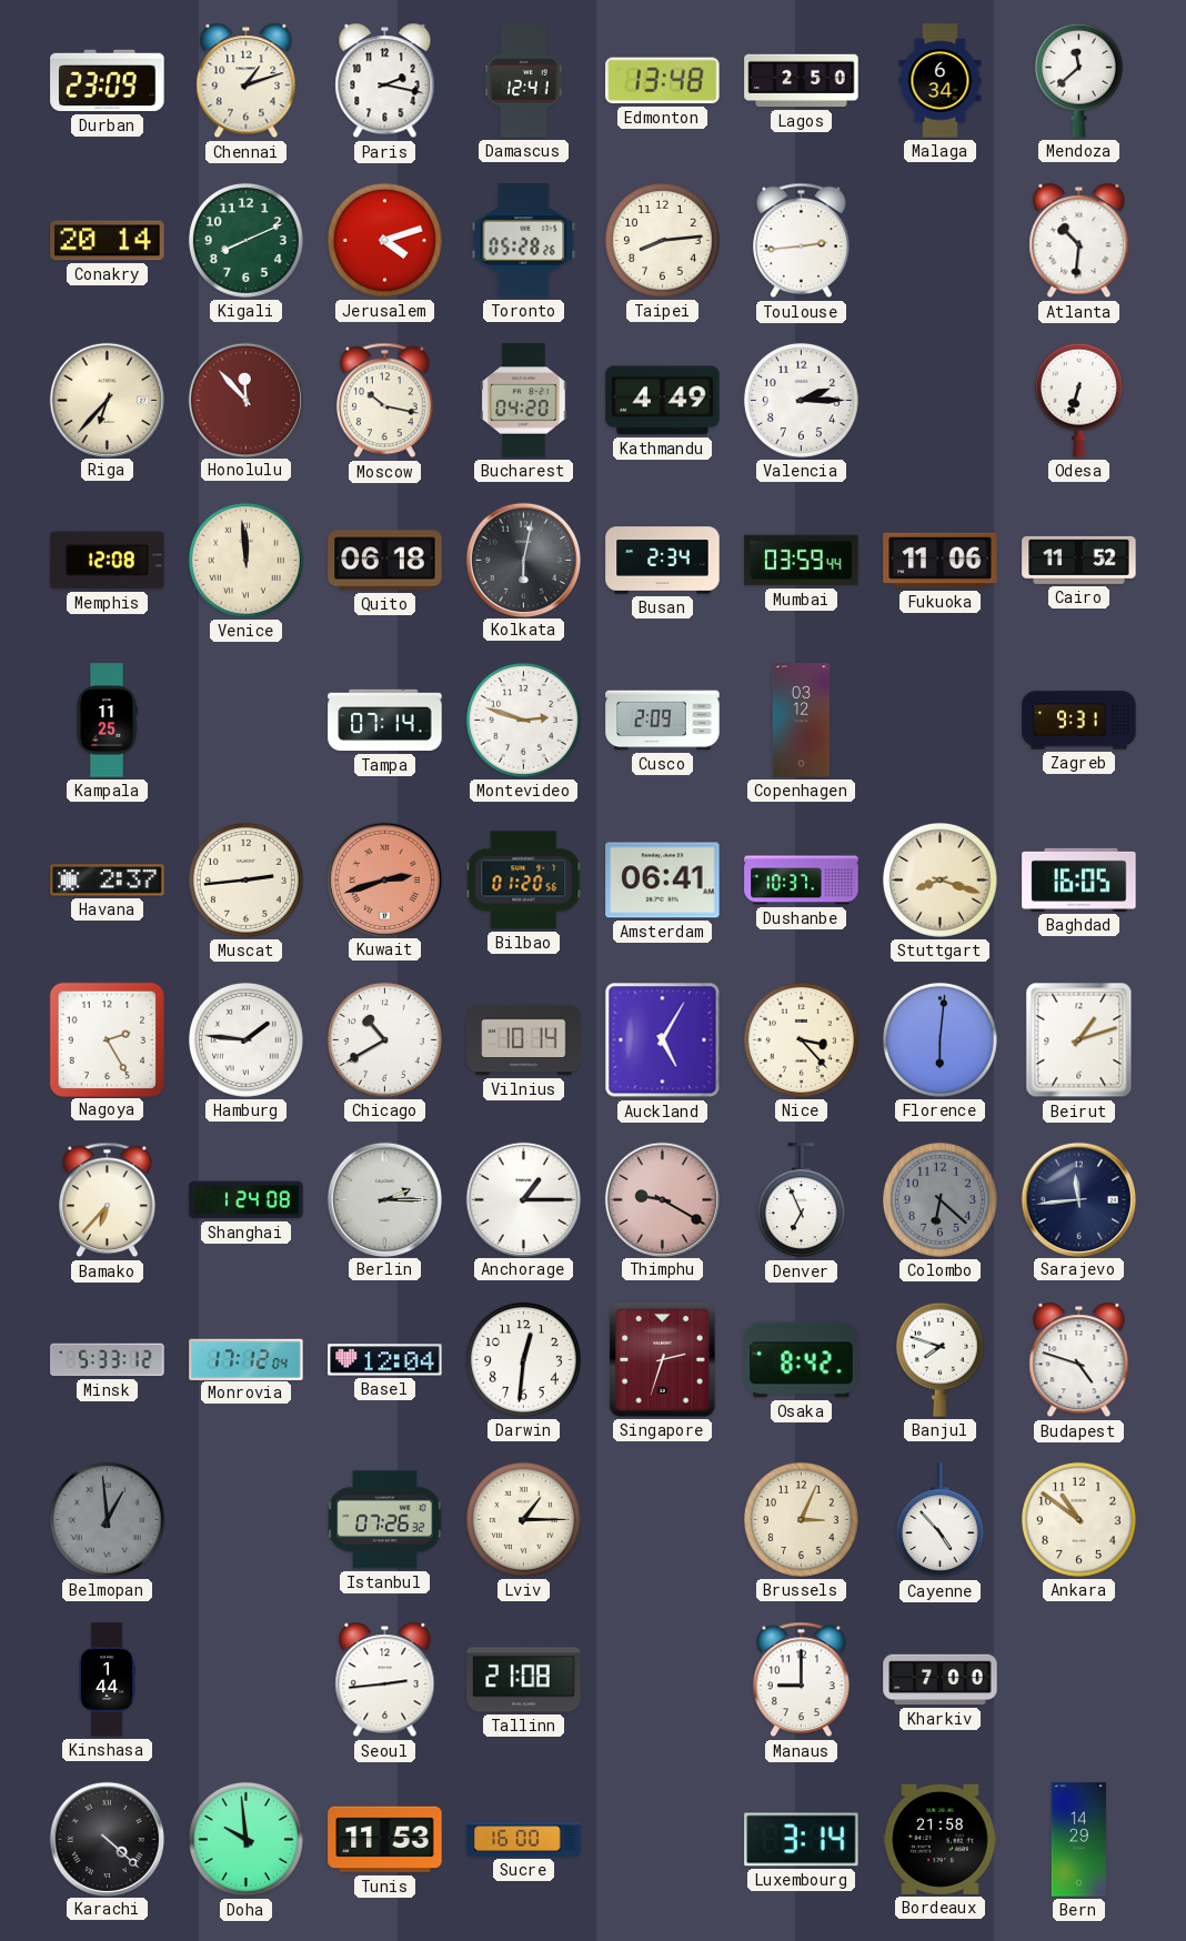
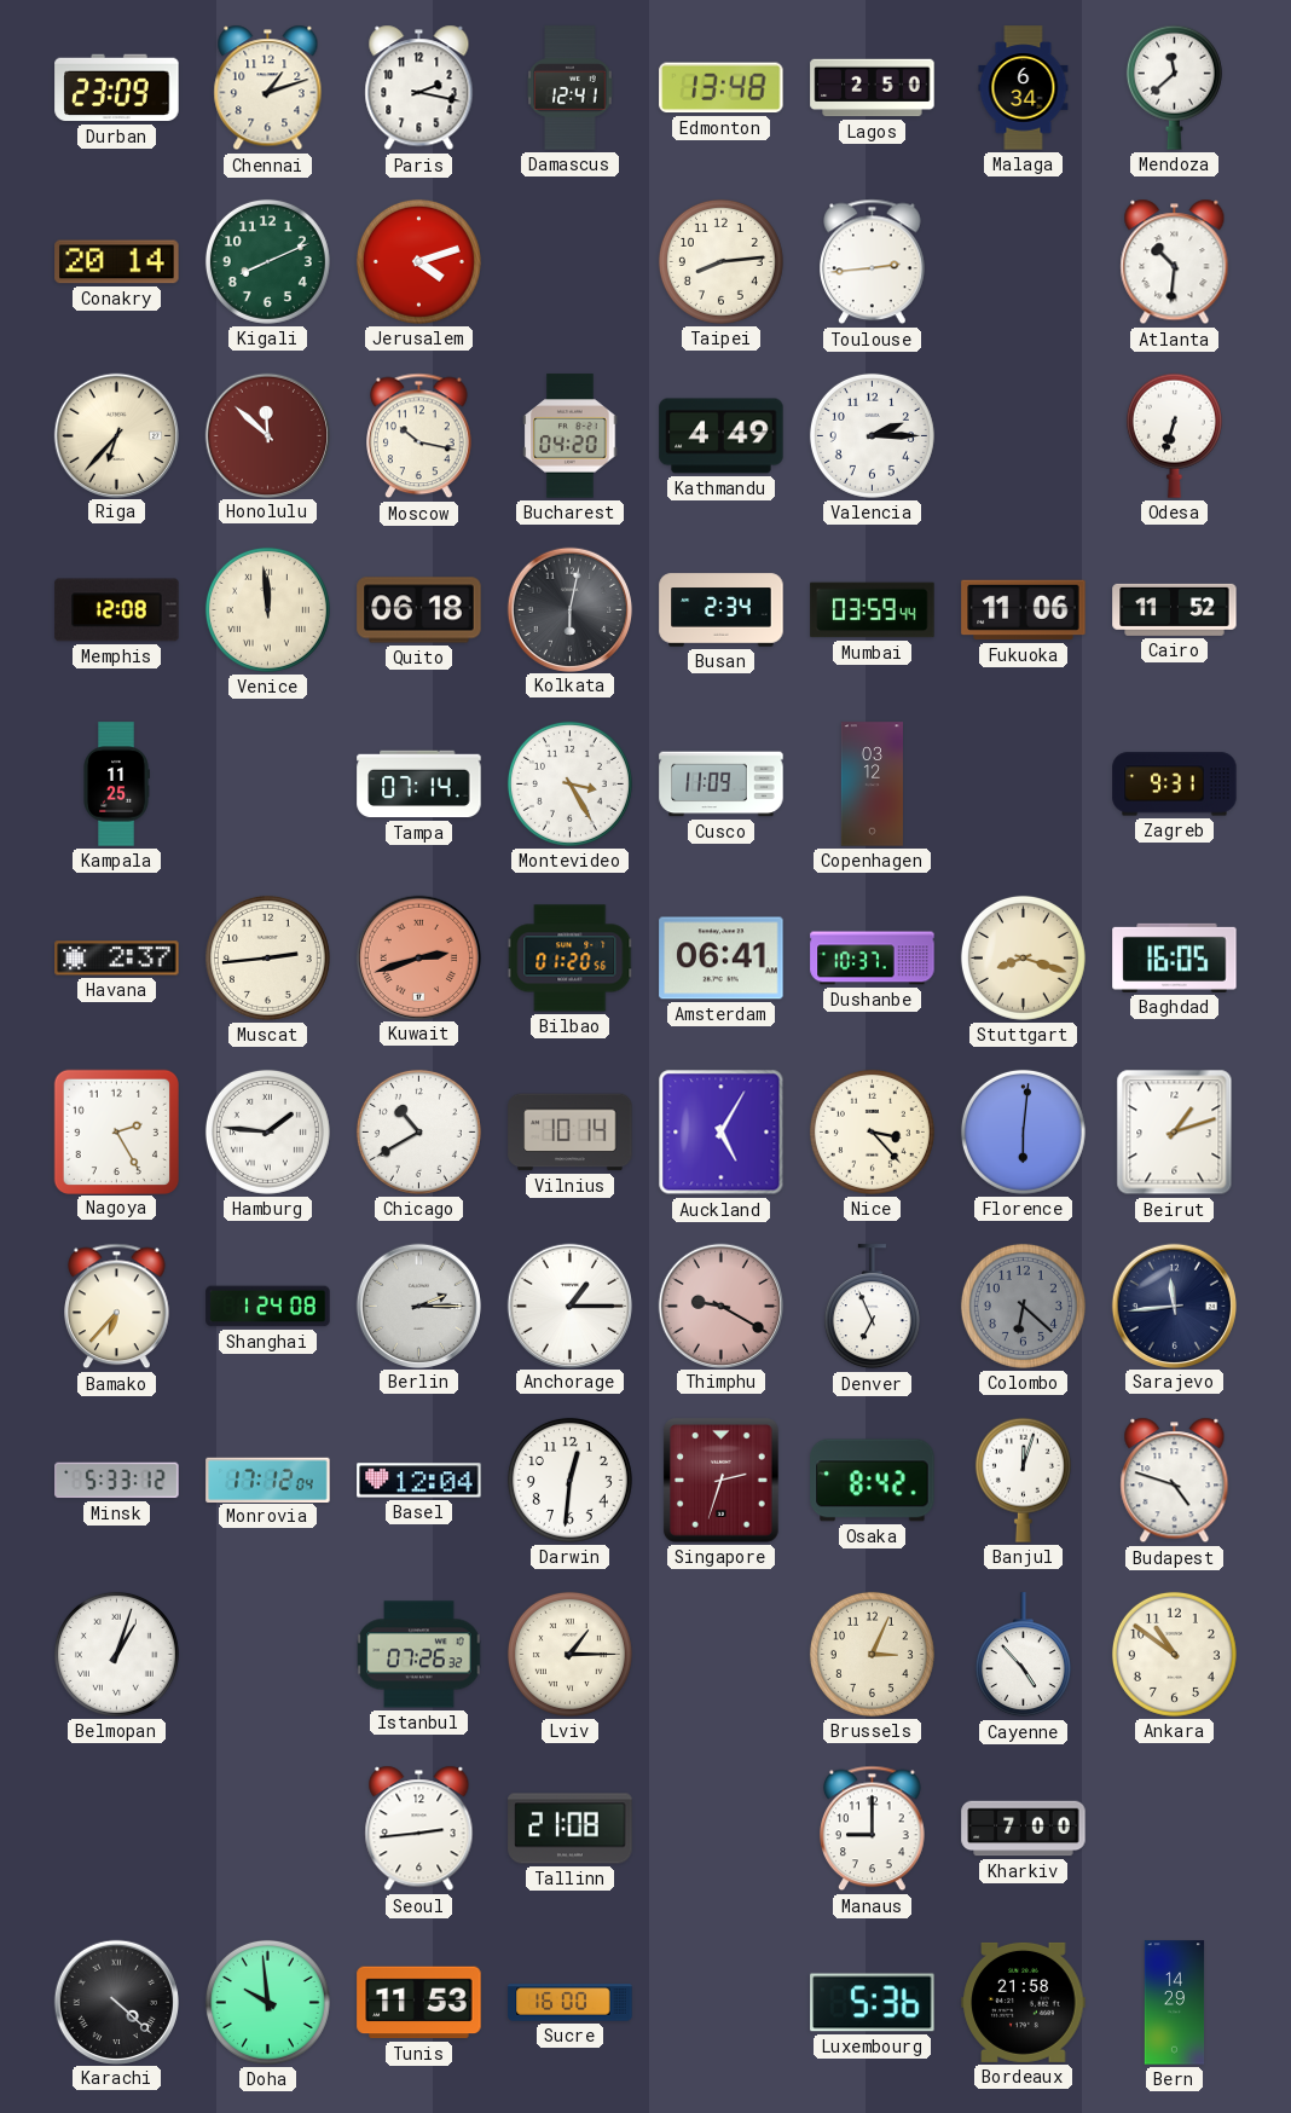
Toronto: 05:28 -> none
Honolulu: 11:53 -> 11:52
Montevideo: 2:48 -> 3:25
Cusco: 2:09 -> 11:09
Banjul: 7:48 -> 12:03
Belmopan: 12:59 -> 1:03
Belmopan dial: grey -> white
Kinshasa: 1:44 -> none
Luxembourg: 3:14 -> 5:36
